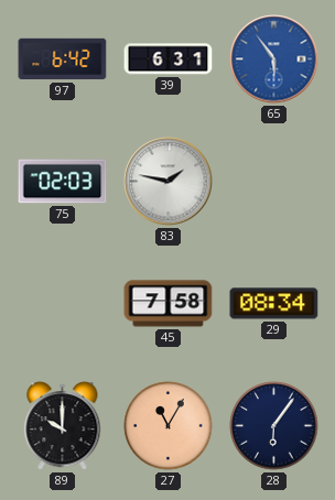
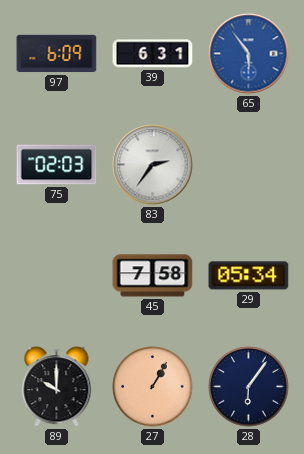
97: 6:42 -> 6:09
83: 1:47 -> 2:36
29: 08:34 -> 05:34
27: 11:05 -> 1:05
